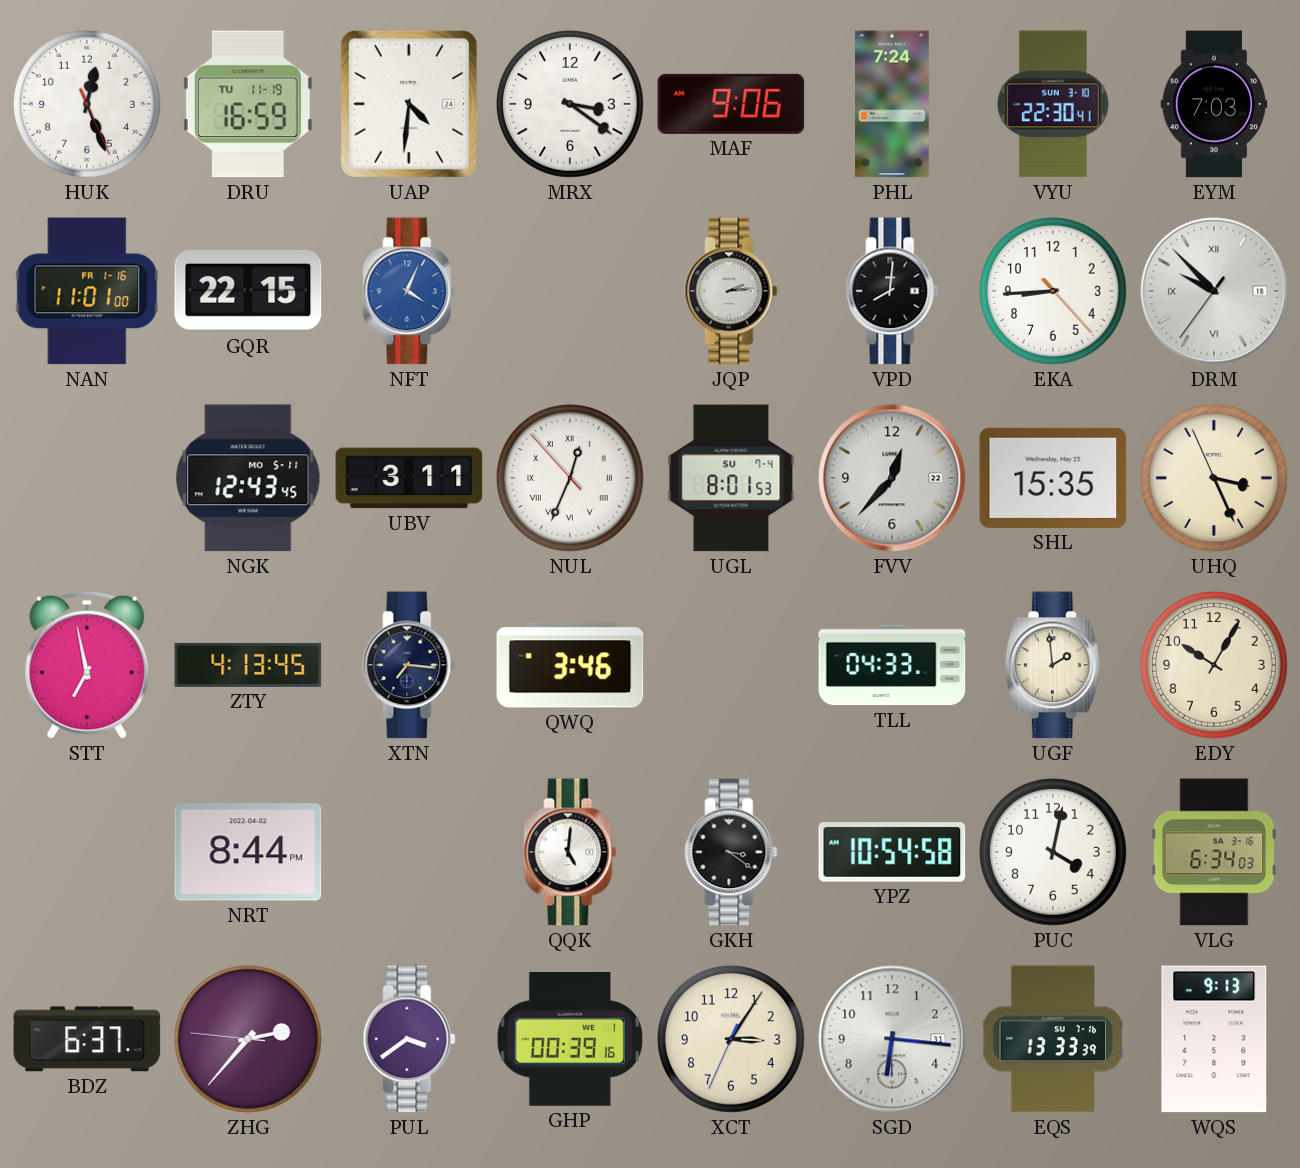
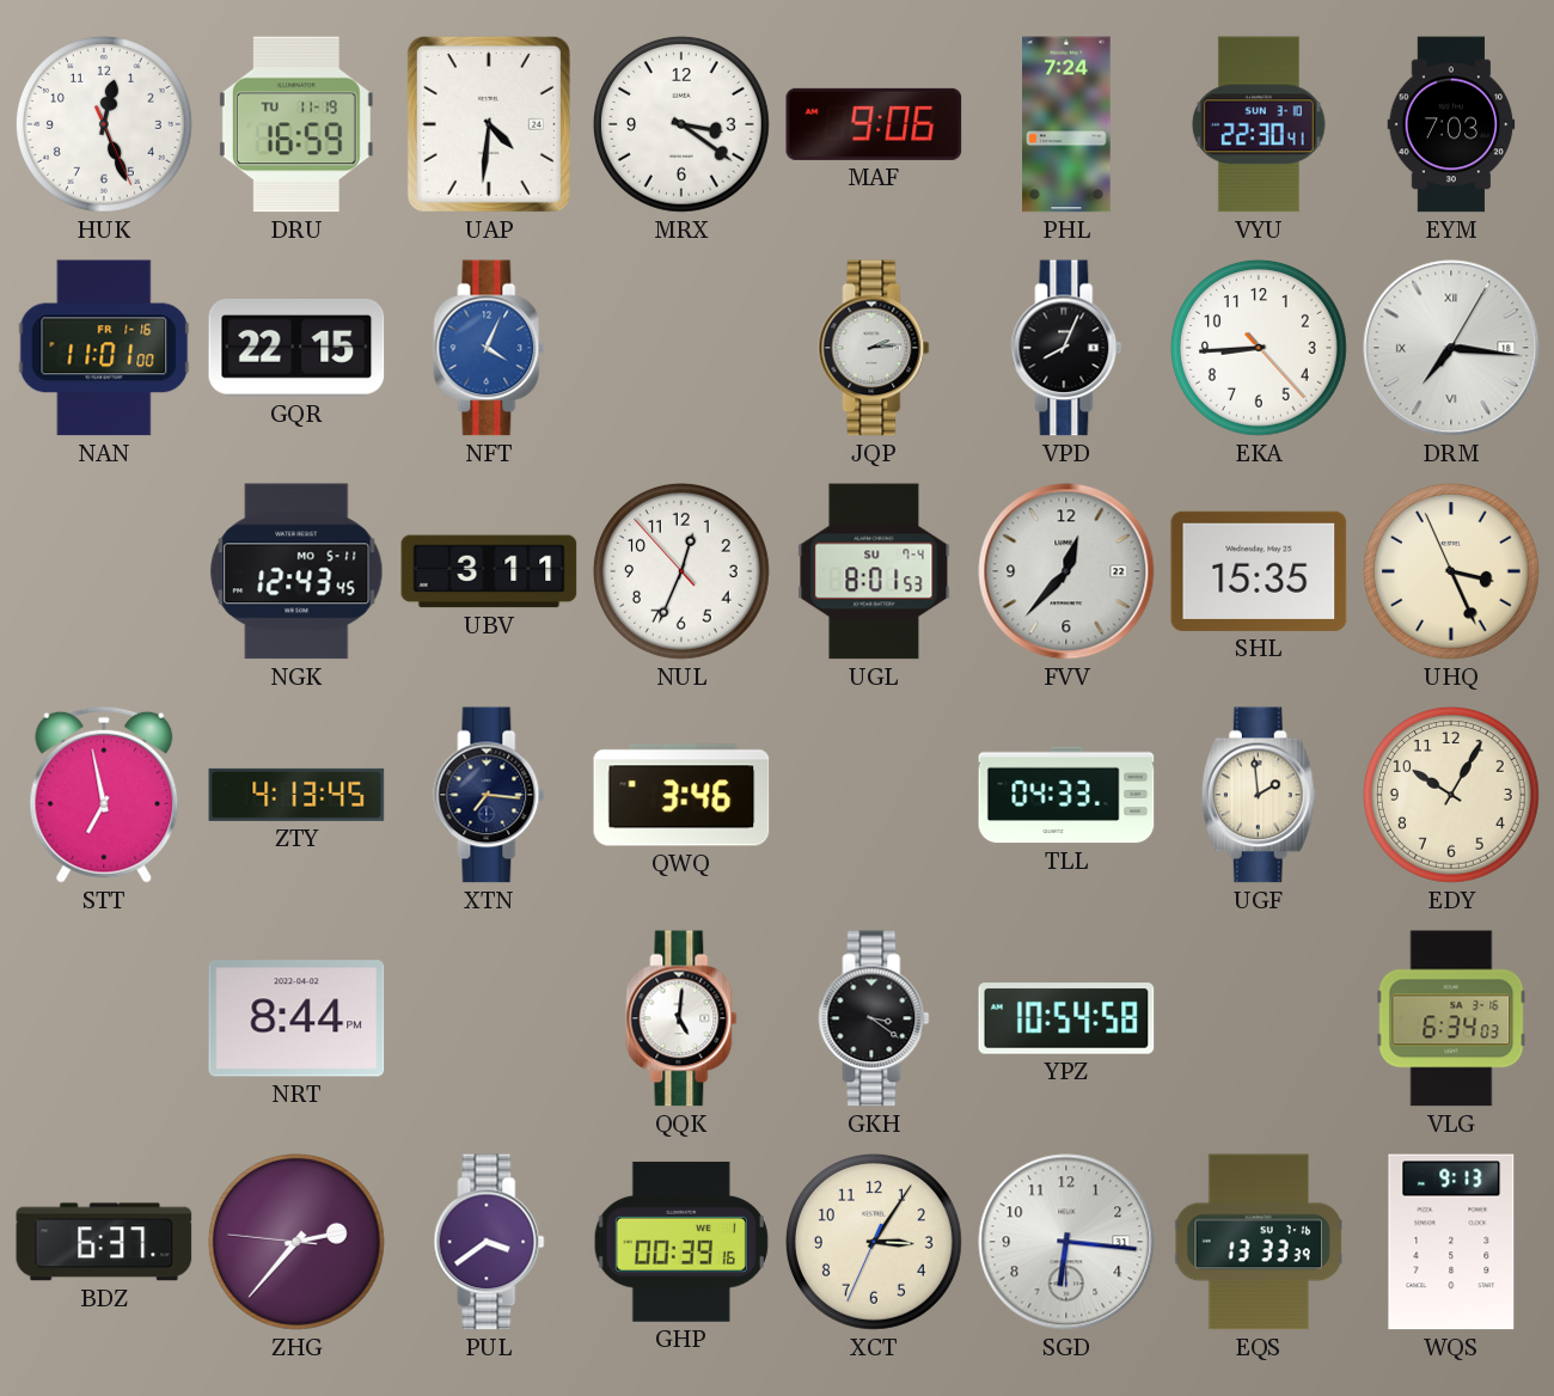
VPD: 8:01 -> 8:04
DRM: 9:52 -> 7:16
NUL numerals: Roman -> Arabic
PUC: 4:02 -> none
